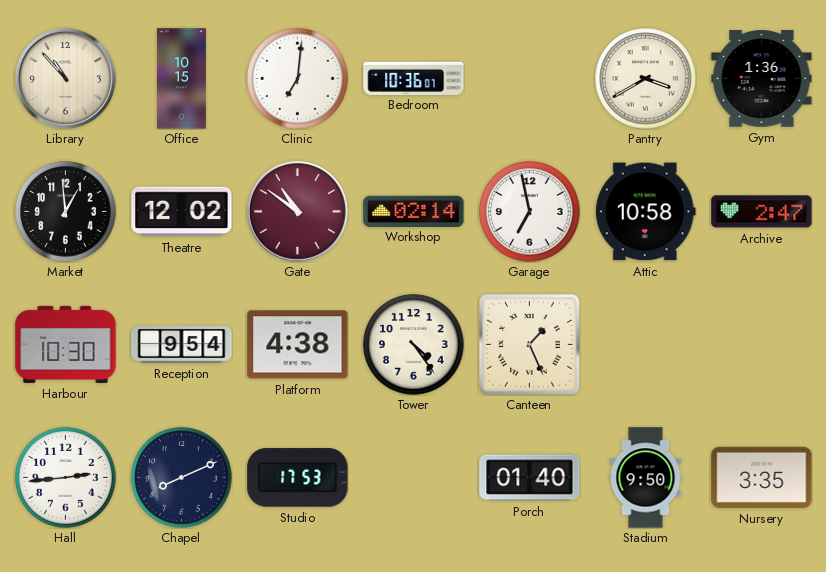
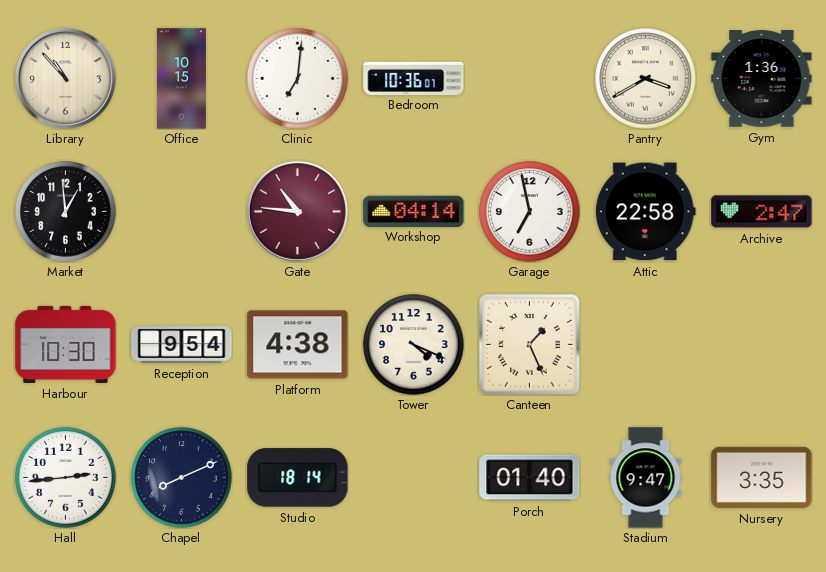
Theatre: 12:02 -> none
Gate: 10:51 -> 10:46
Workshop: 02:14 -> 04:14
Attic: 10:58 -> 22:58
Tower: 4:24 -> 4:19
Studio: 17:53 -> 18:14
Stadium: 9:50 -> 9:47
